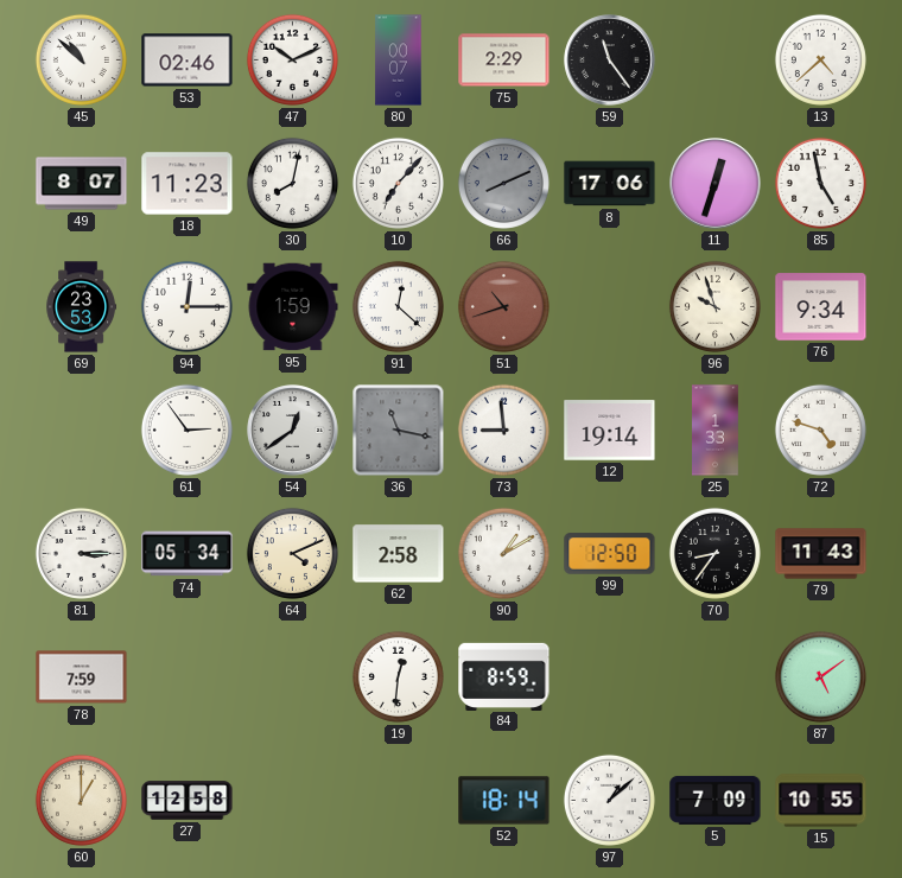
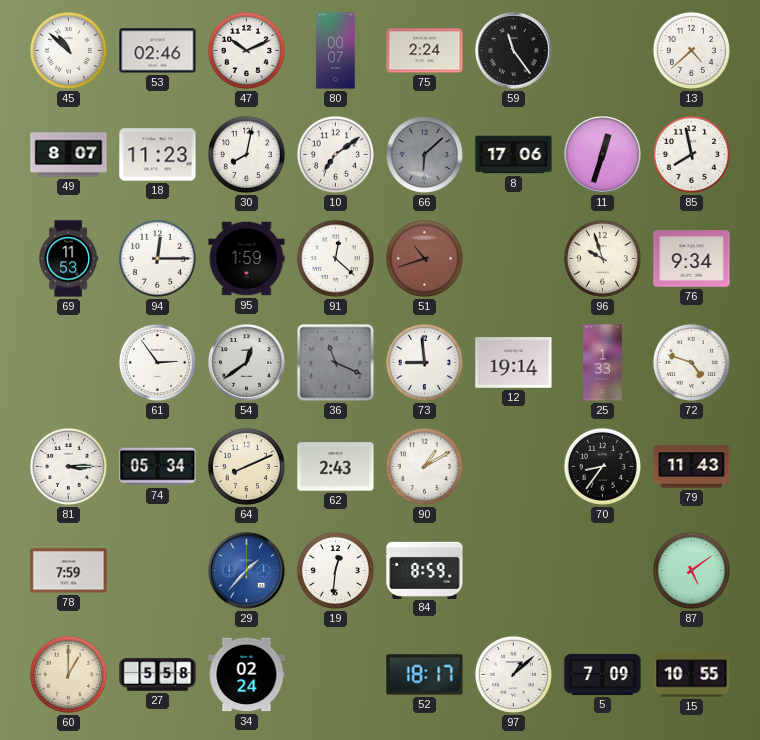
75: 2:29 -> 2:24
10: 7:07 -> 7:09
66: 8:11 -> 6:08
85: 4:58 -> 7:58
69: 23:53 -> 11:53
36: 11:17 -> 11:19
64: 4:11 -> 8:11
62: 2:58 -> 2:43
99: 12:50 -> none
29: none -> 1:37
27: 12:58 -> 5:58
34: none -> 02:24
52: 18:14 -> 18:17
